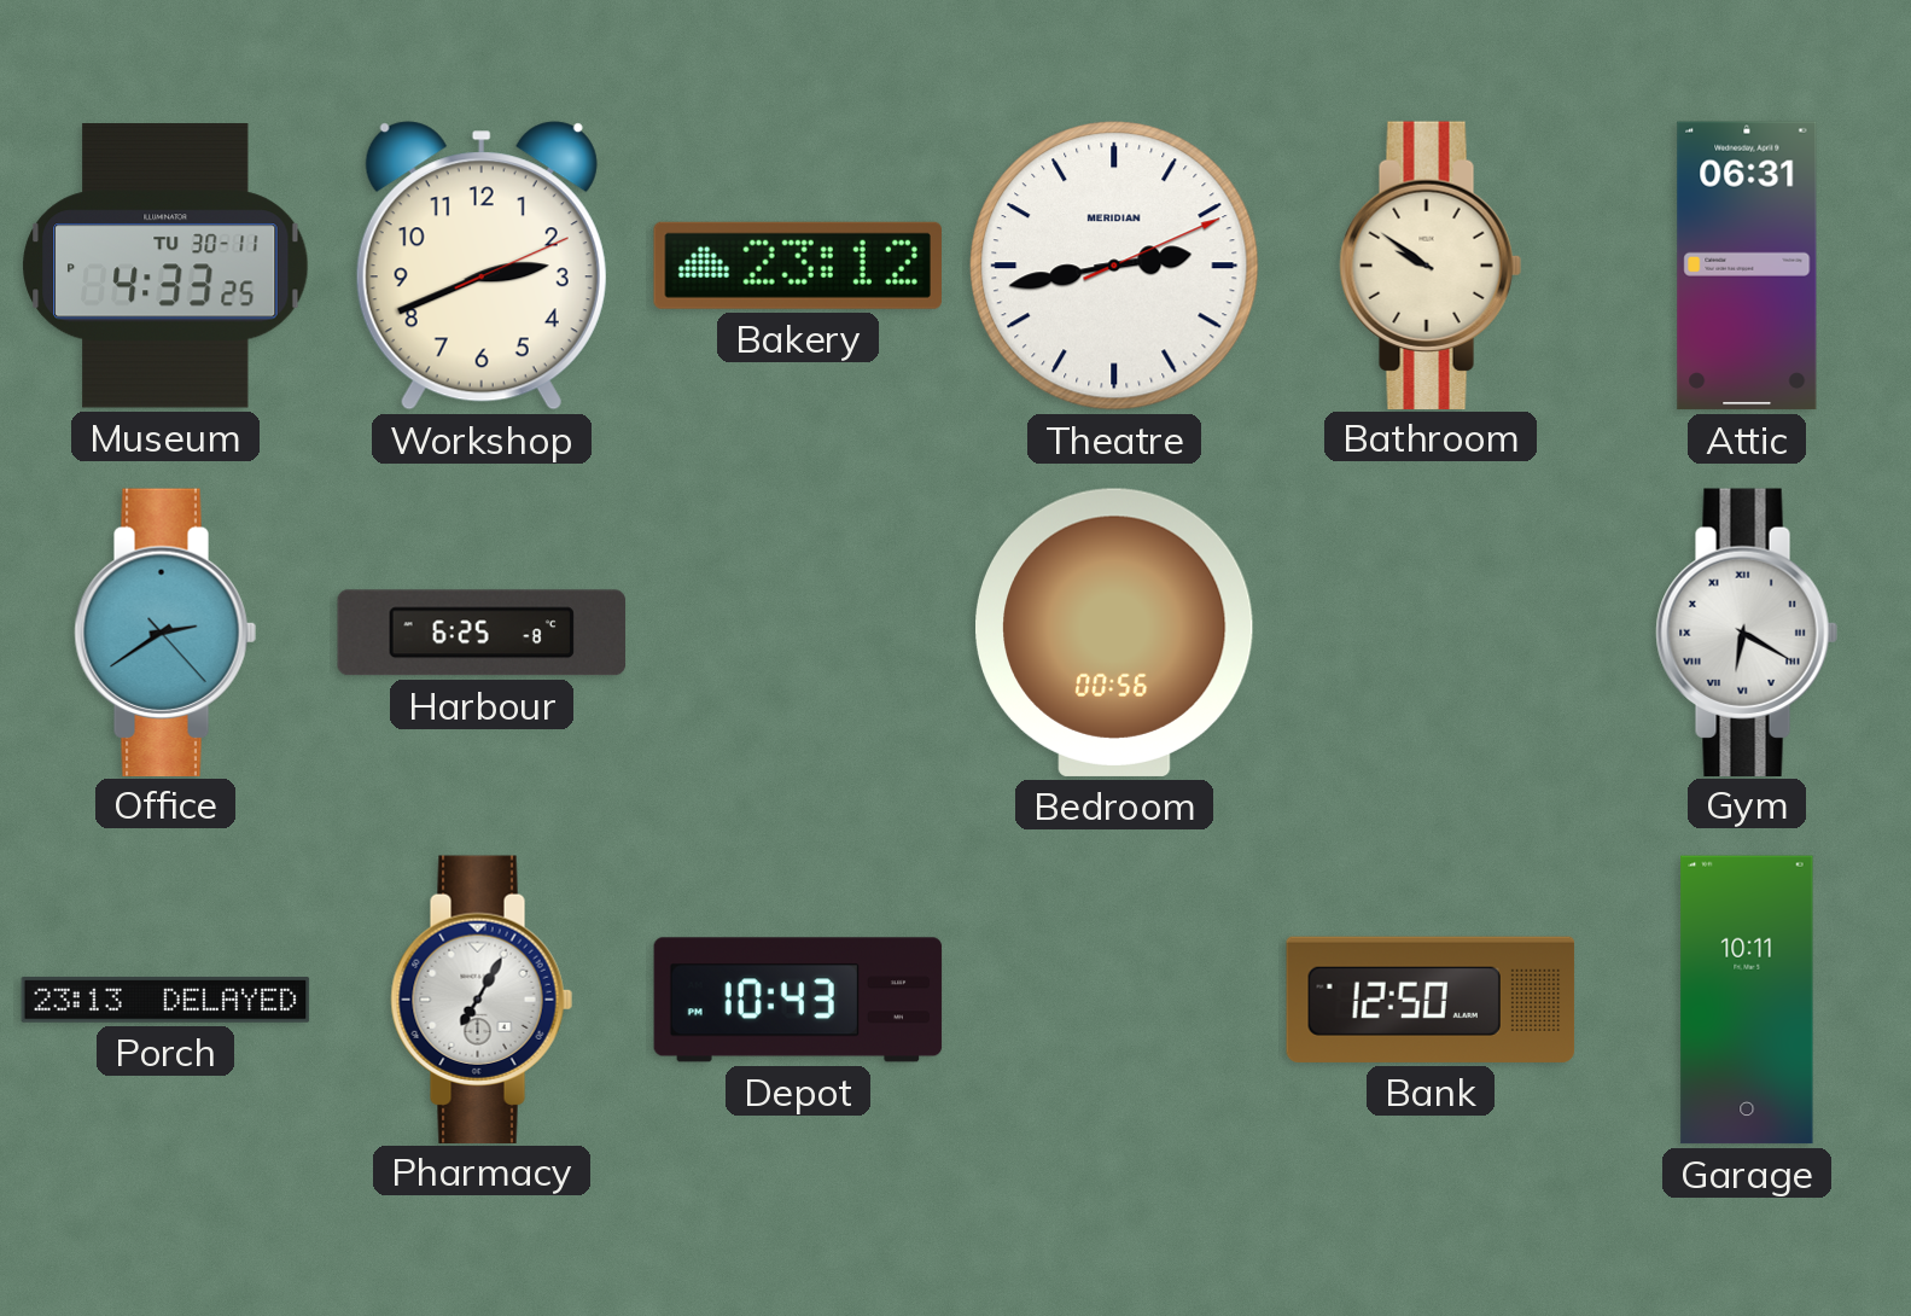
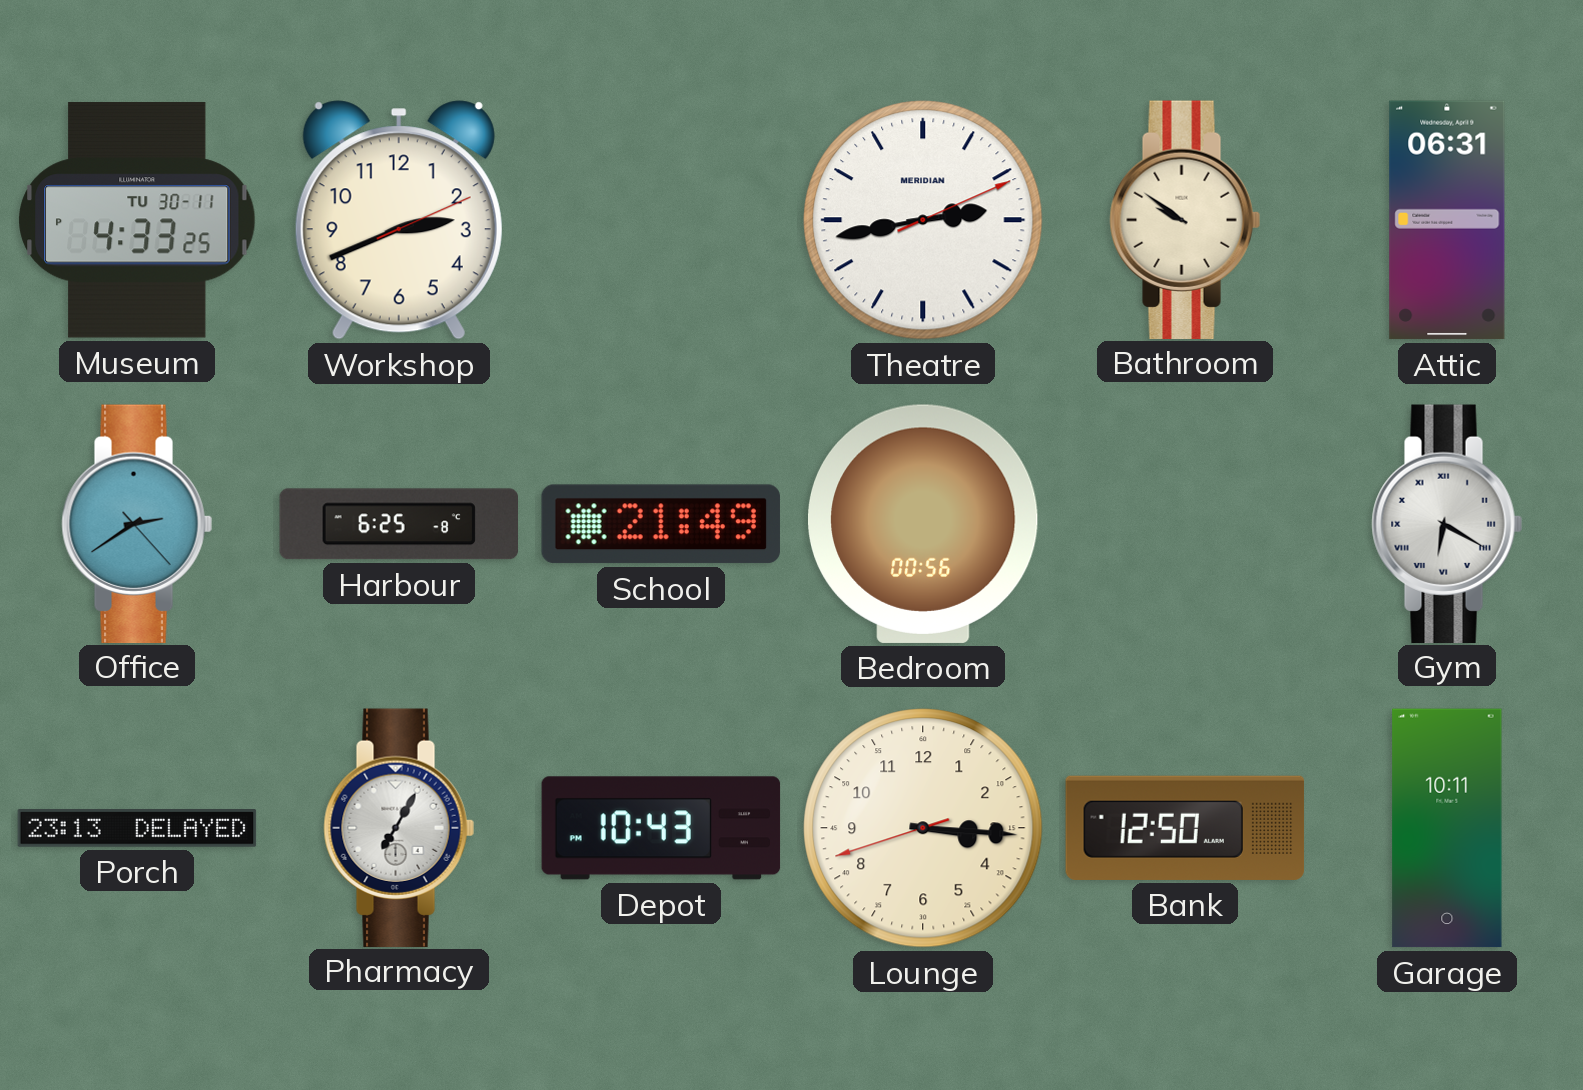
Bakery: 23:12 -> none
School: none -> 21:49
Lounge: none -> 3:15
